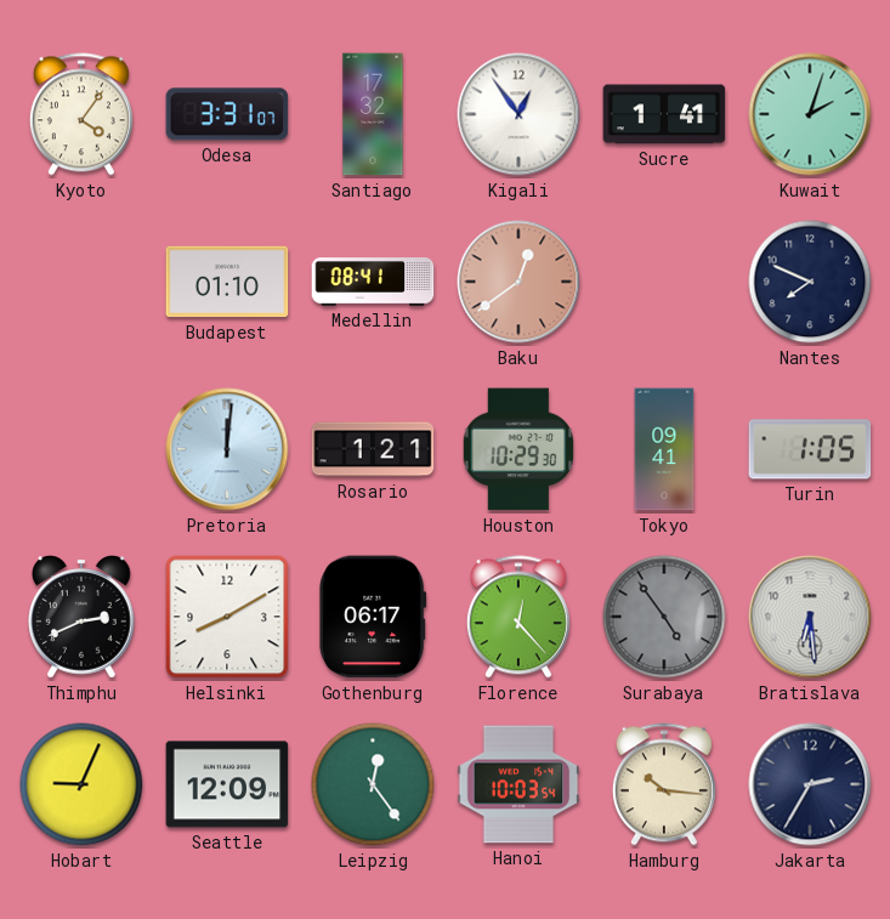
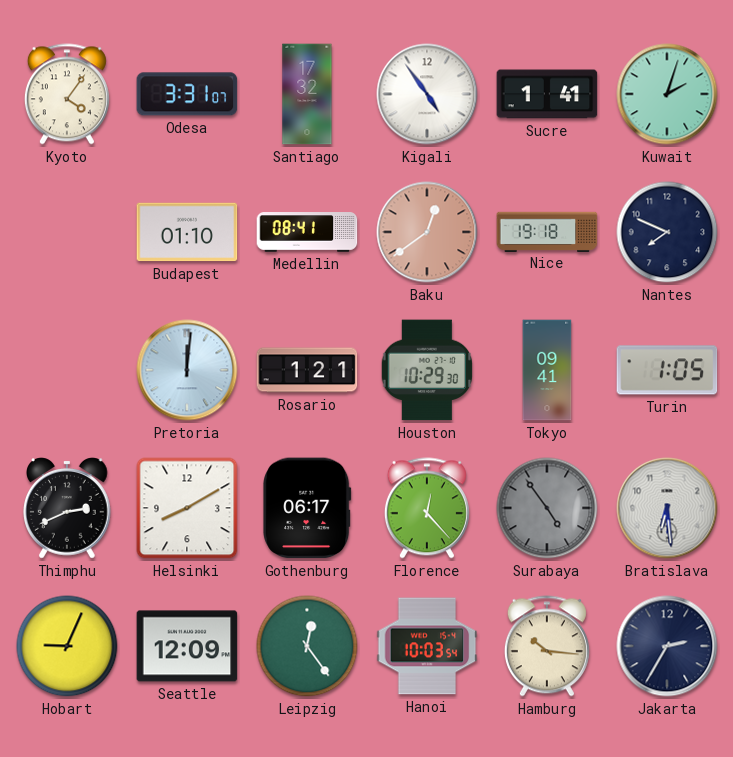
Kigali: 12:54 -> 4:54
Nice: none -> 19:18
